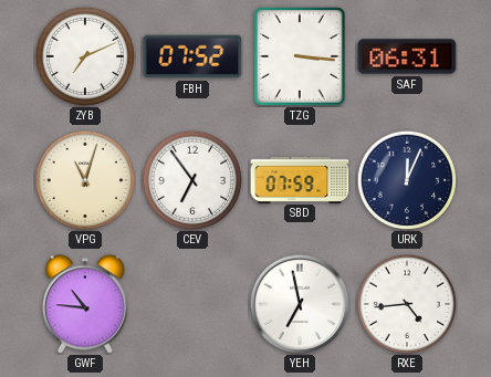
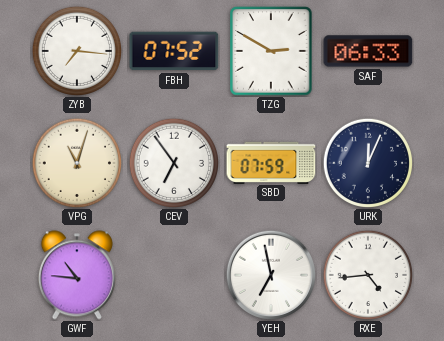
ZYB: 7:11 -> 7:16
TZG: 3:16 -> 2:50
SAF: 06:31 -> 06:33
